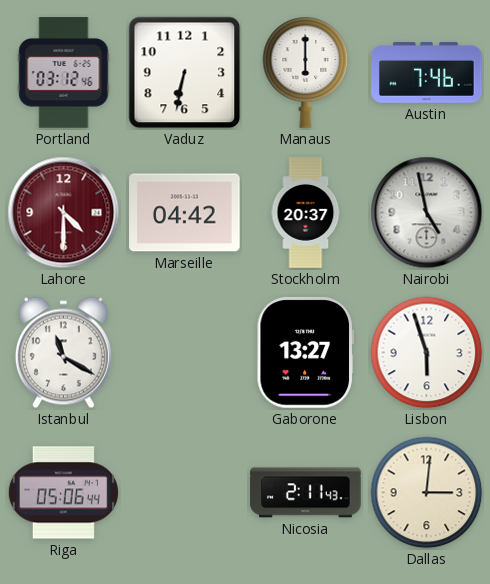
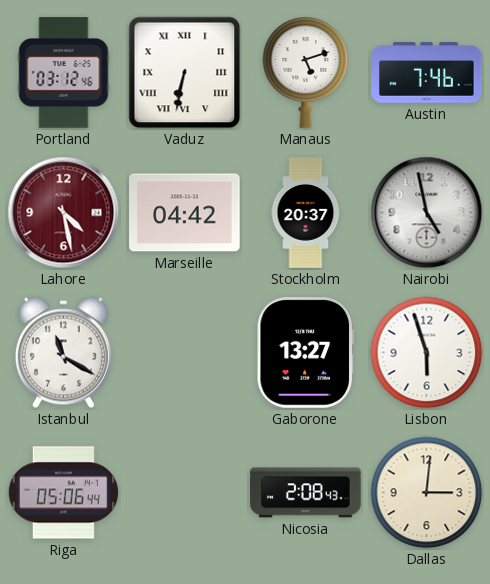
Vaduz numerals: Arabic -> Roman
Manaus: 6:00 -> 5:12
Lahore: 4:30 -> 4:28
Nicosia: 2:11 -> 2:08
